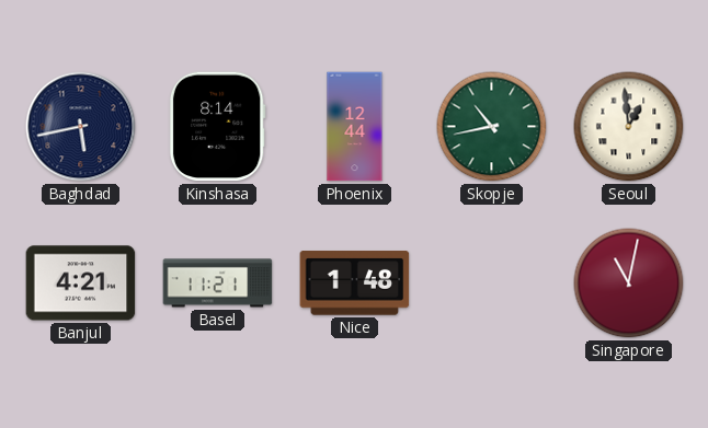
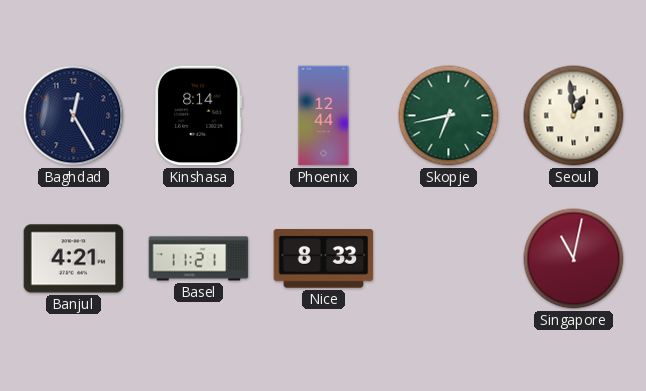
Baghdad: 5:43 -> 12:25
Skopje: 10:43 -> 6:43
Nice: 1:48 -> 8:33
